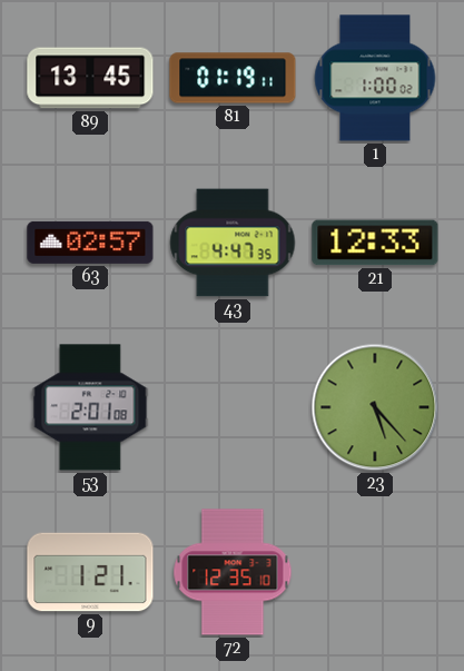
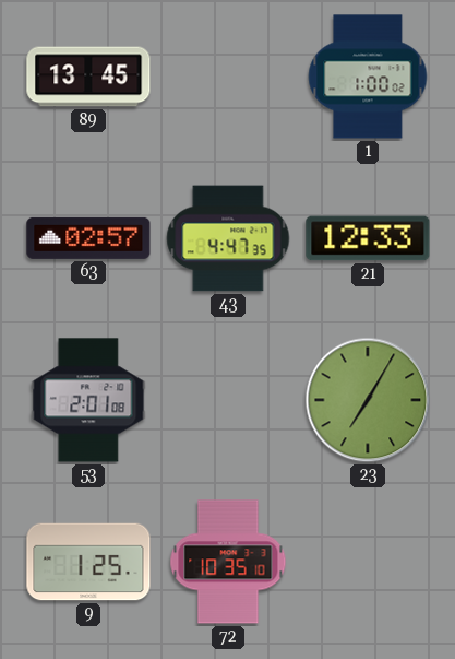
81: 01:19 -> none
23: 5:23 -> 7:05
9: 1:21 -> 1:25
72: 12:35 -> 10:35
